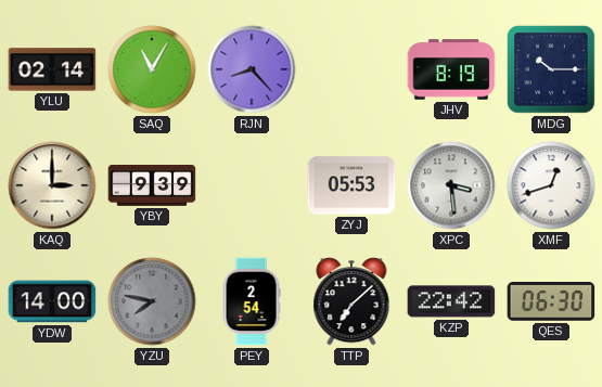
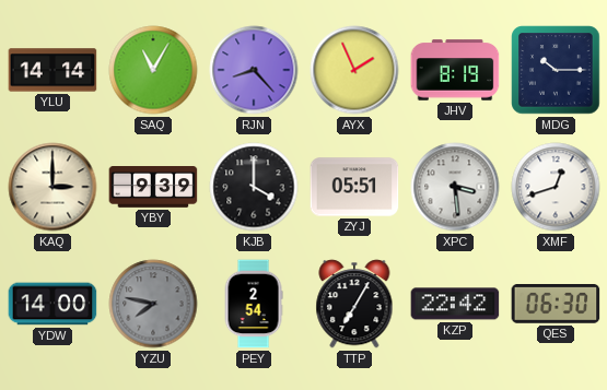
YLU: 02:14 -> 14:14
AYX: none -> 1:56
KJB: none -> 4:00
ZYJ: 05:53 -> 05:51
TTP: 7:08 -> 7:05
